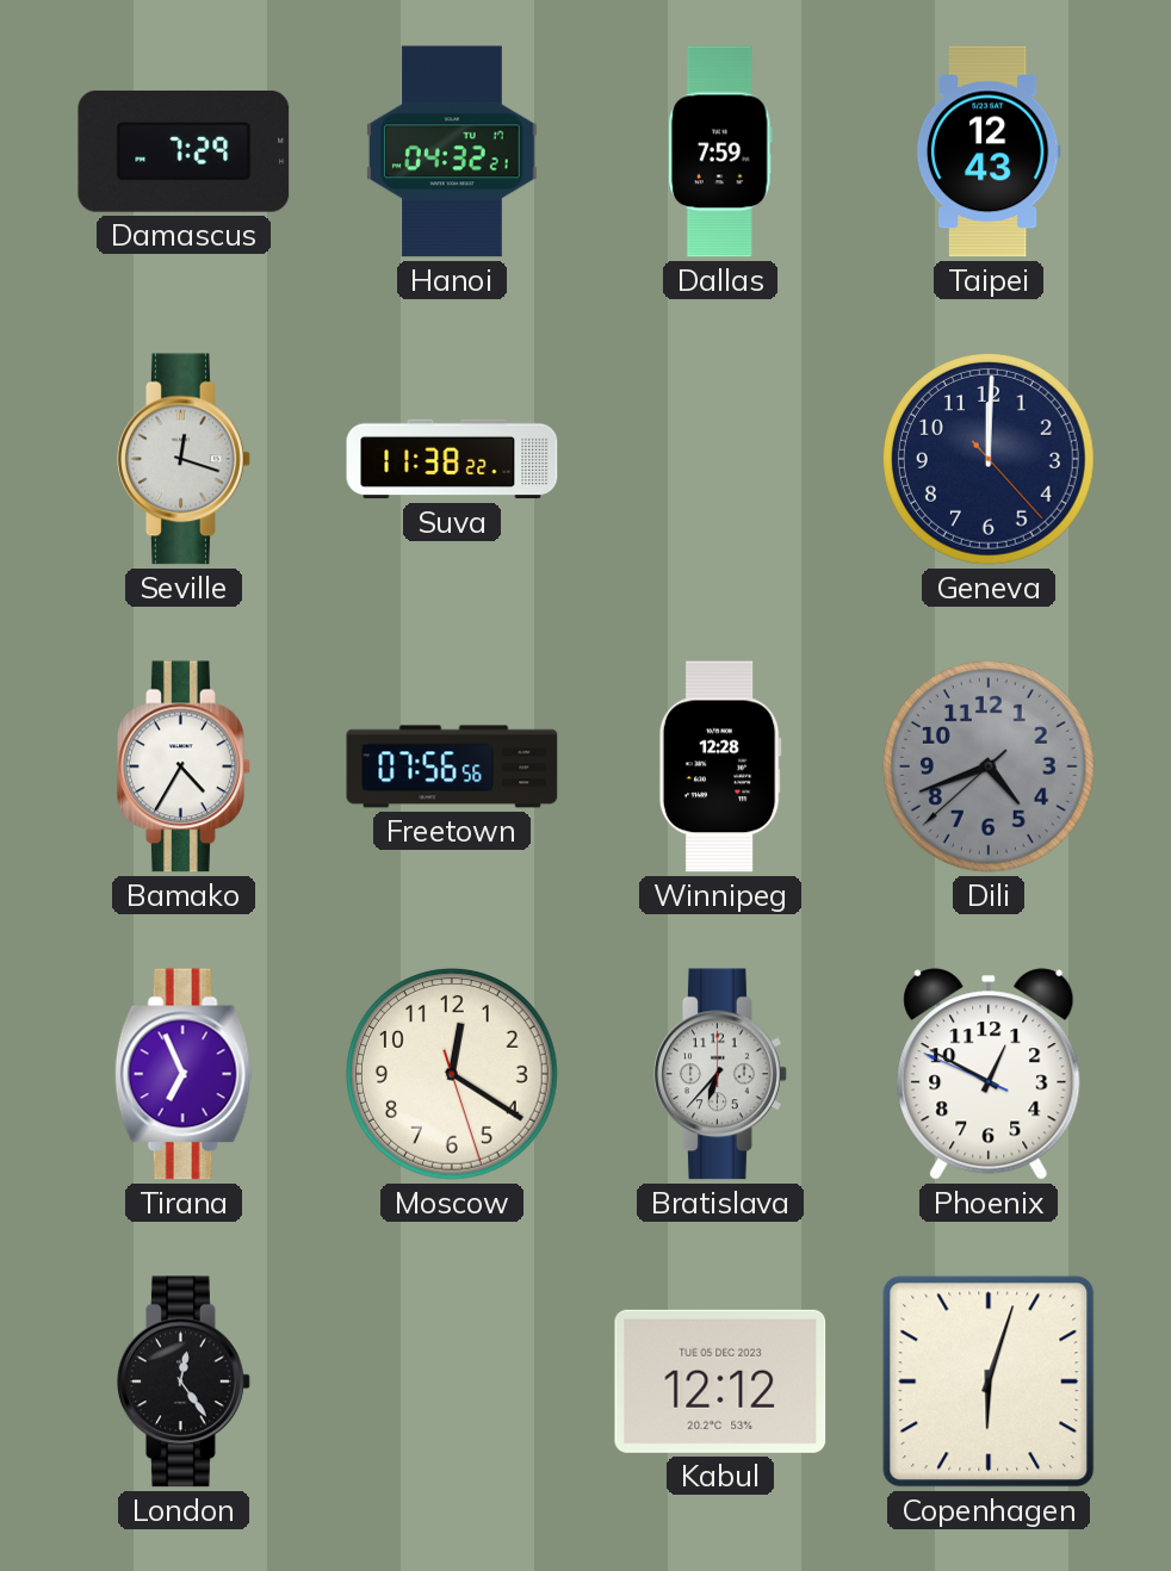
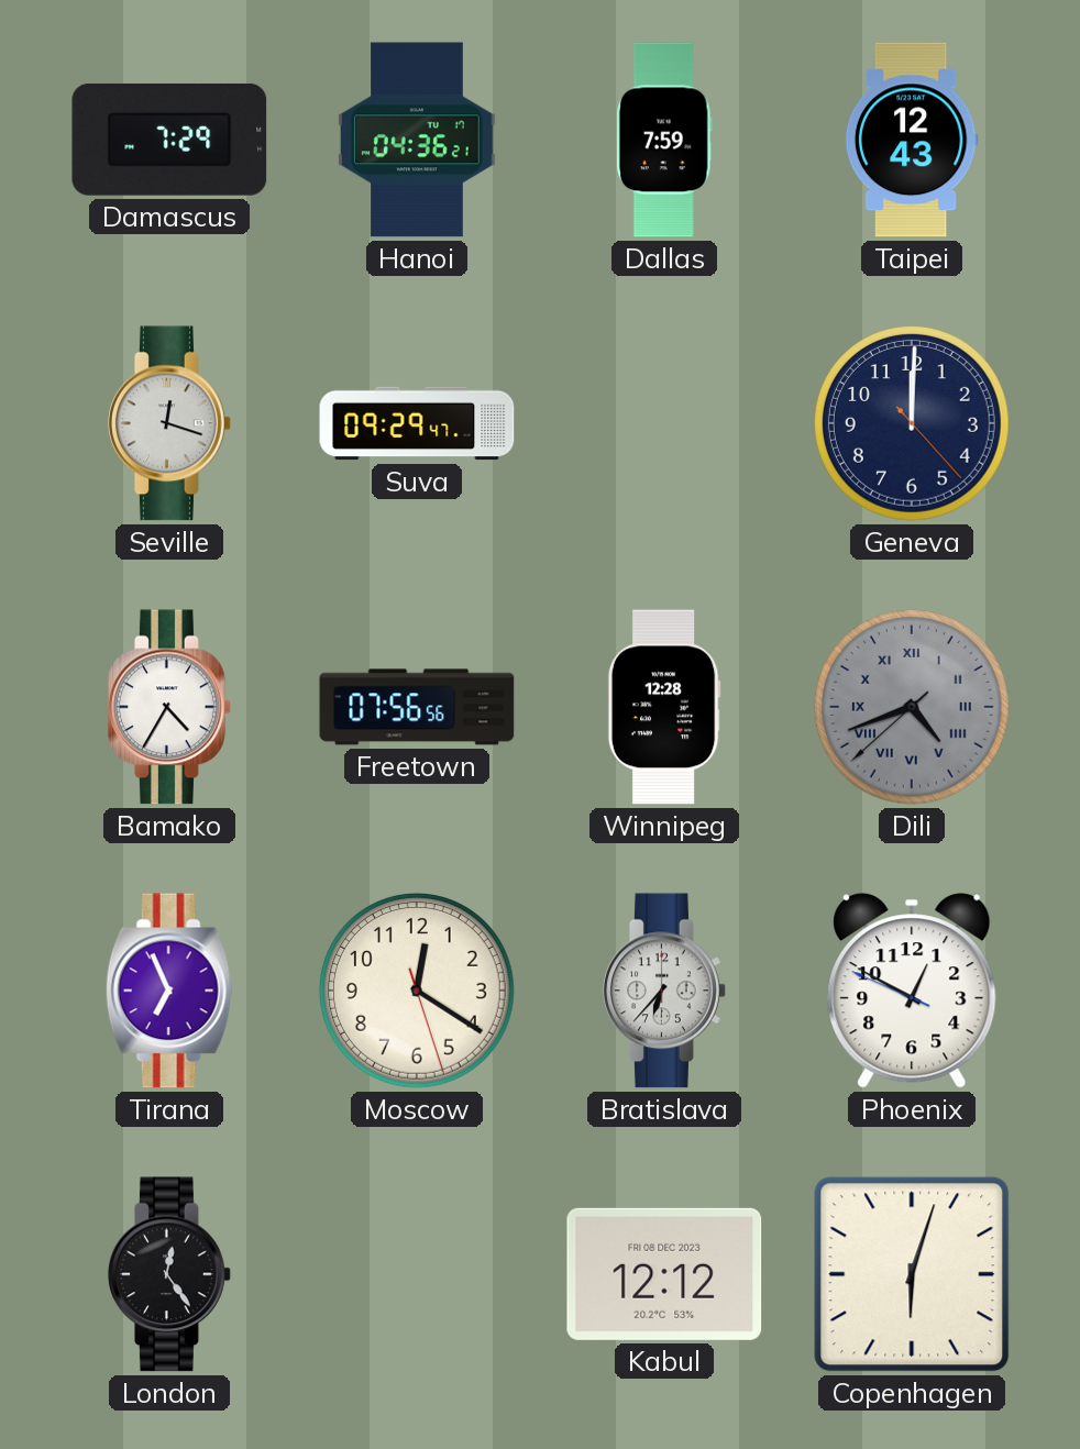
Hanoi: 04:32 -> 04:36
Suva: 11:38 -> 09:29
Dili numerals: Arabic -> Roman
Kabul date: TUE 05 DEC 2023 -> FRI 08 DEC 2023
